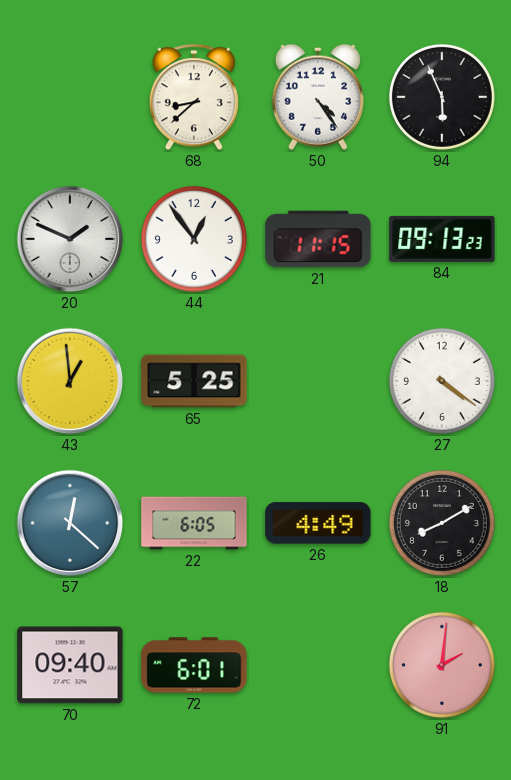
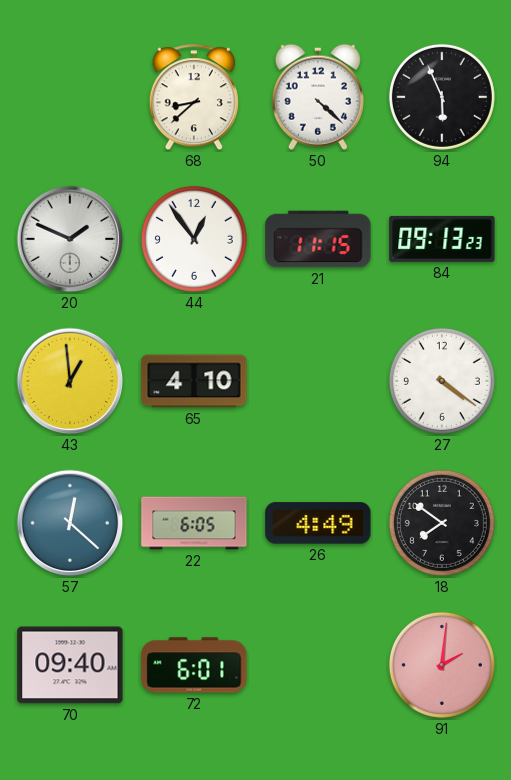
50: 4:24 -> 4:22
65: 5:25 -> 4:10
18: 8:10 -> 7:51
